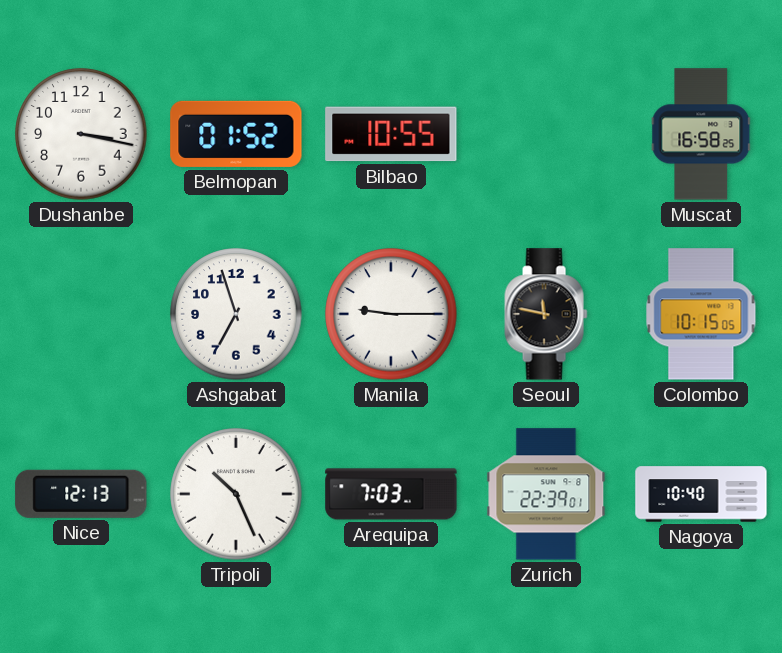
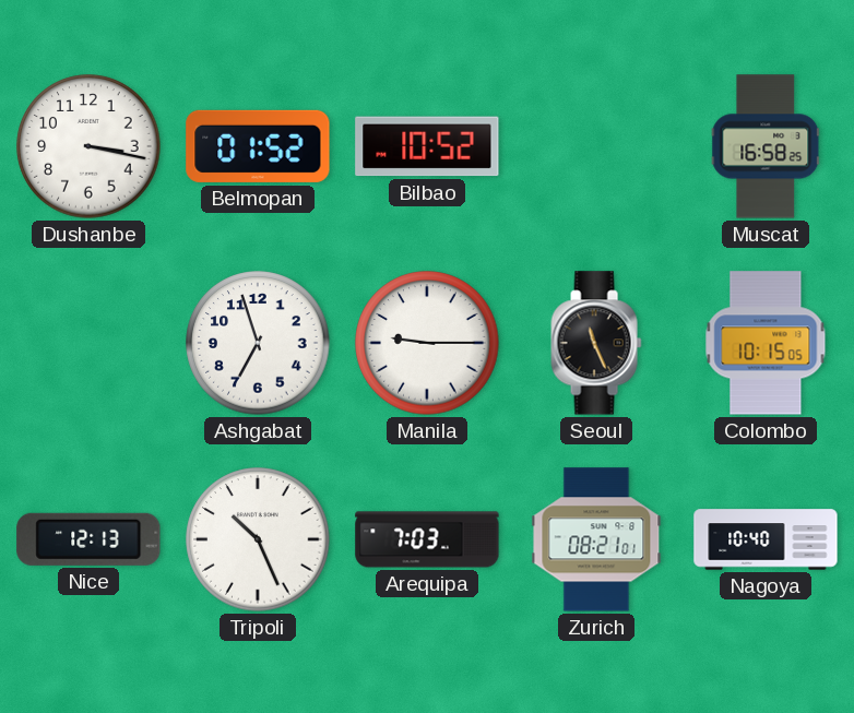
Bilbao: 10:55 -> 10:52
Seoul: 11:47 -> 11:26
Zurich: 22:39 -> 08:21
